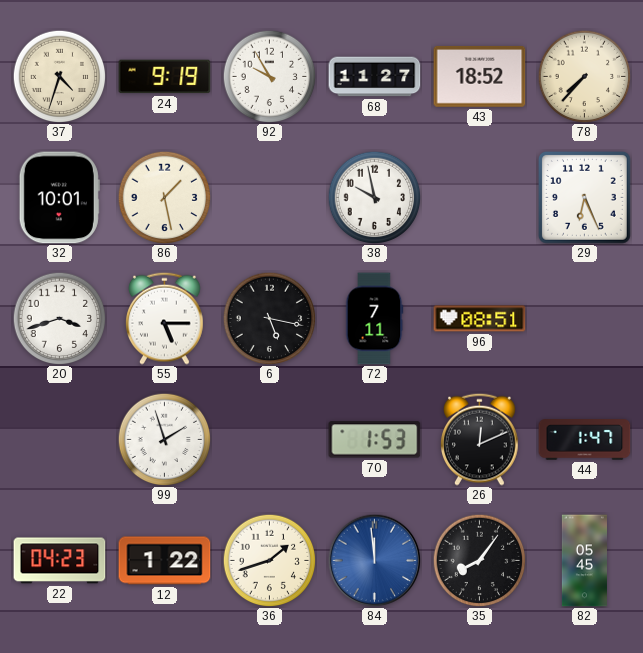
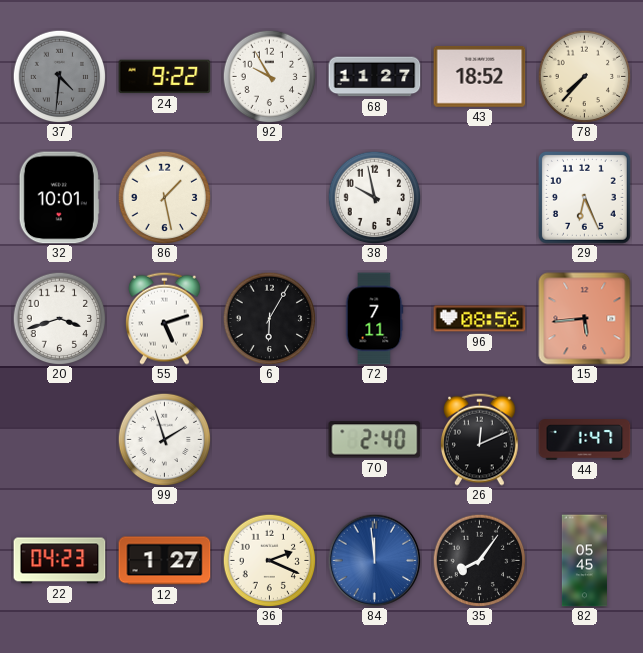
37: 4:33 -> 4:31
37 dial: cream -> grey
24: 9:19 -> 9:22
55: 5:15 -> 5:12
6: 5:17 -> 6:05
96: 08:51 -> 08:56
15: none -> 5:44
70: 1:53 -> 2:40
12: 1:22 -> 1:27
36: 1:42 -> 2:19
